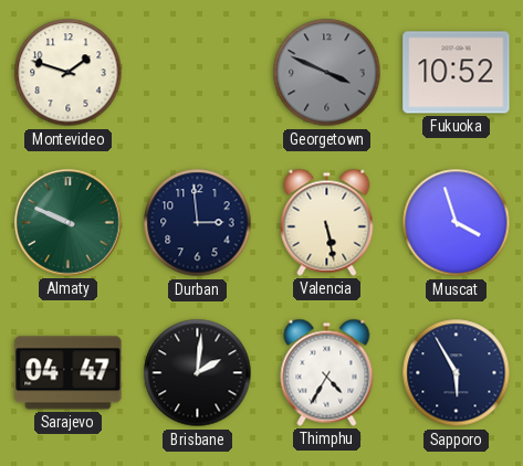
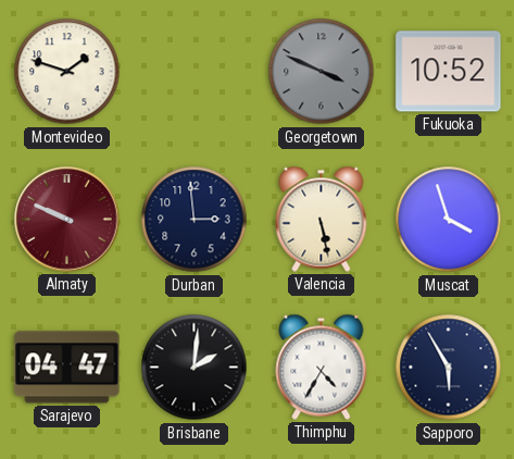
Almaty dial: green -> burgundy
